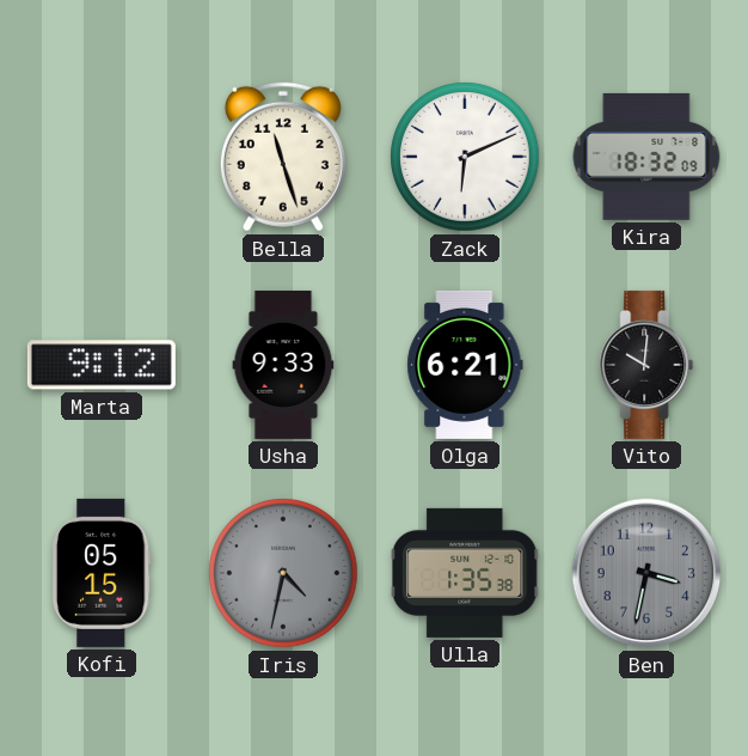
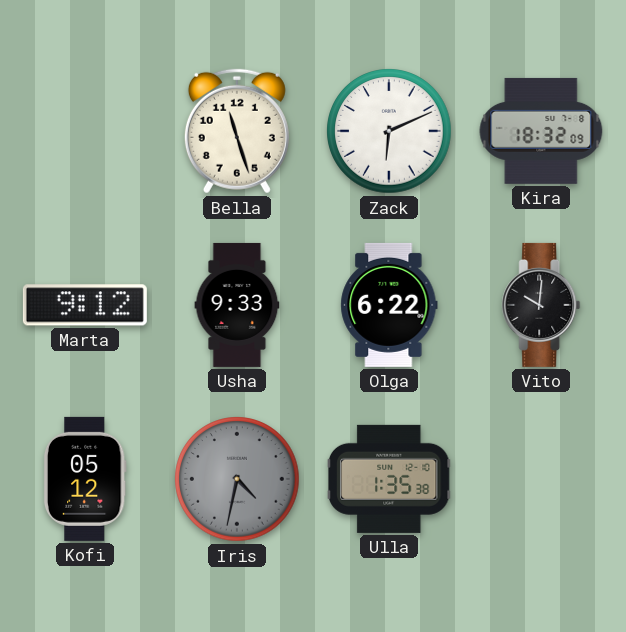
Olga: 6:21 -> 6:22
Kofi: 05:15 -> 05:12
Ben: 3:32 -> none
